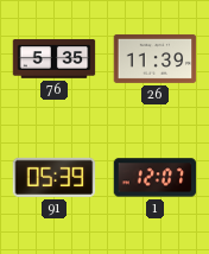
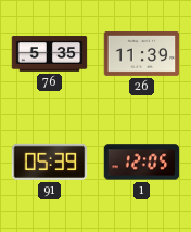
1: 12:07 -> 12:05
